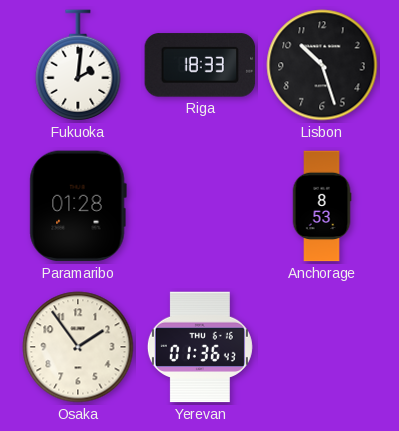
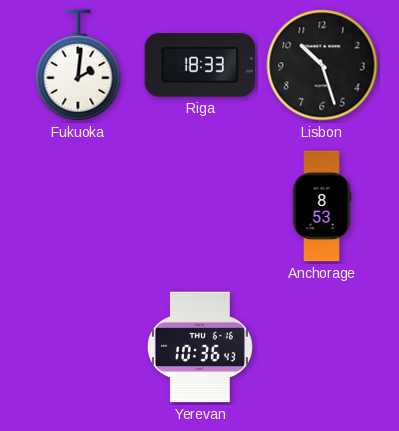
Paramaribo: 01:28 -> none
Osaka: 1:54 -> none
Yerevan: 01:36 -> 10:36
